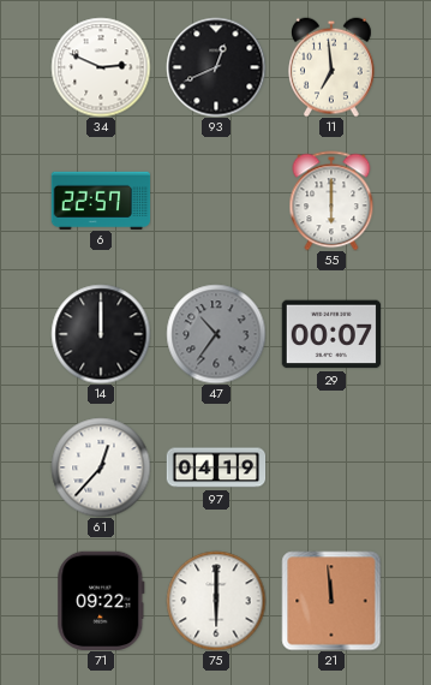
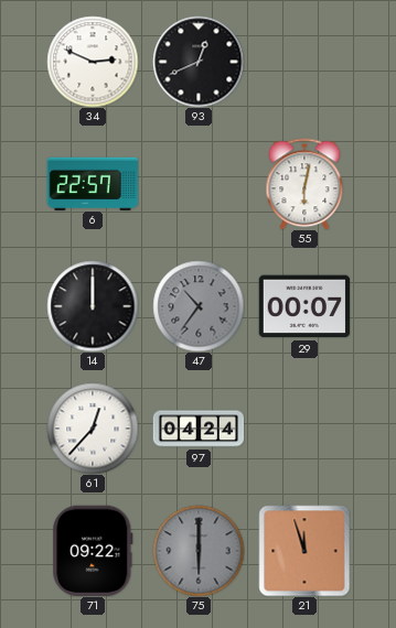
11: 6:59 -> none
55: 6:00 -> 6:02
97: 04:19 -> 04:24
75 dial: white -> grey
21: 11:59 -> 11:57
